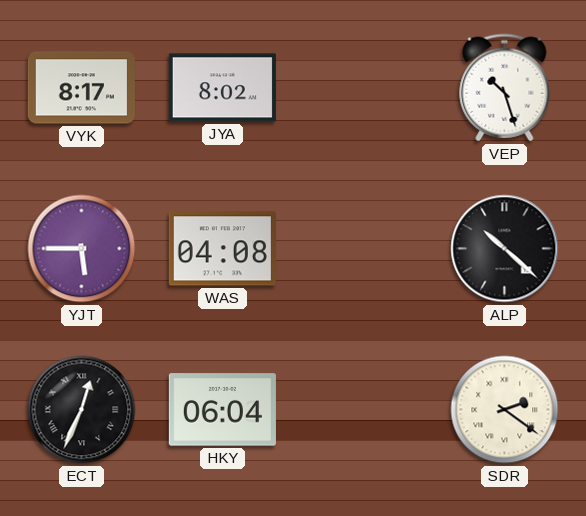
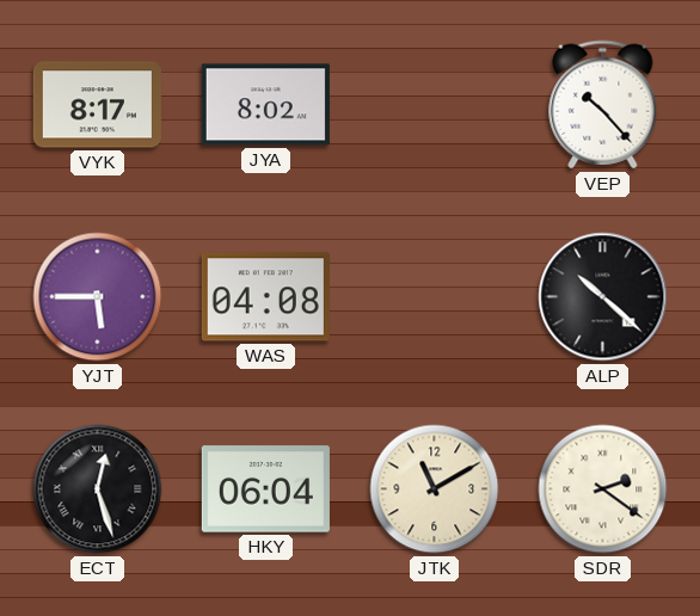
VEP: 10:27 -> 10:23
ECT: 12:34 -> 12:27
JTK: none -> 11:10
